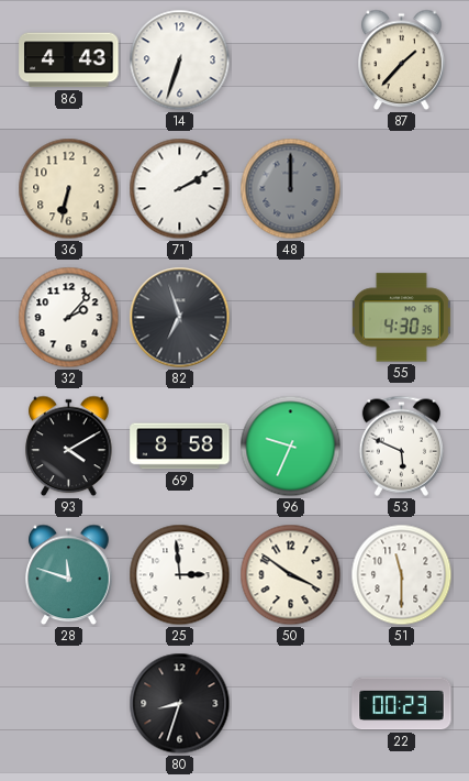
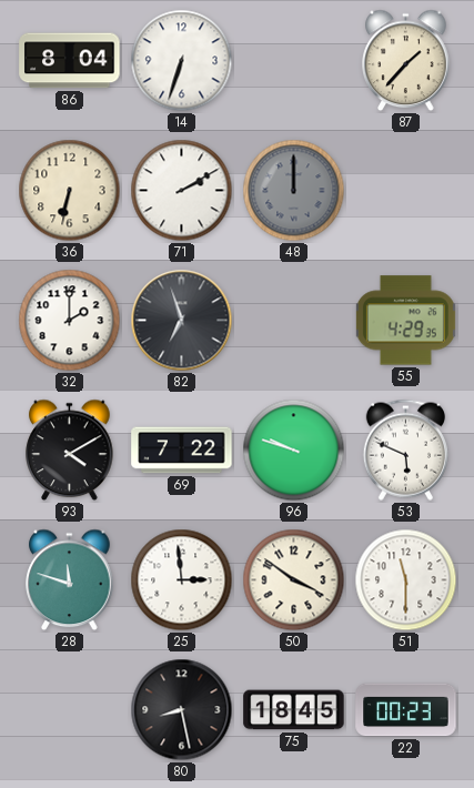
86: 4:43 -> 8:04
32: 2:07 -> 2:00
55: 4:30 -> 4:29
69: 8:58 -> 7:22
96: 9:34 -> 9:48
80: 8:33 -> 8:28
75: none -> 18:45
